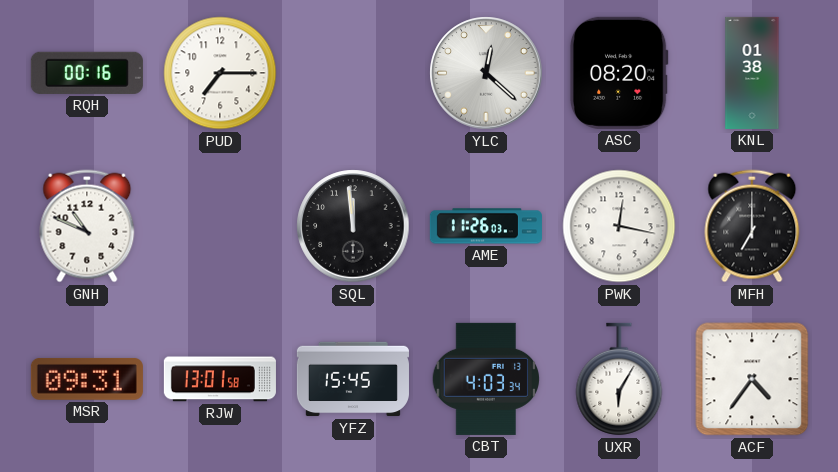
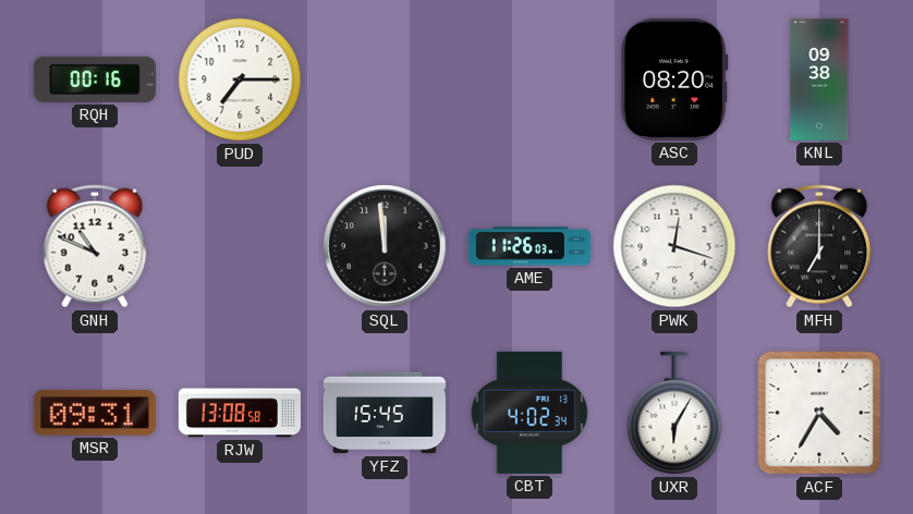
YLC: 12:22 -> none
KNL: 01:38 -> 09:38
PWK: 12:17 -> 12:18
RJW: 13:01 -> 13:08
CBT: 4:03 -> 4:02
ACF: 4:36 -> 4:35
